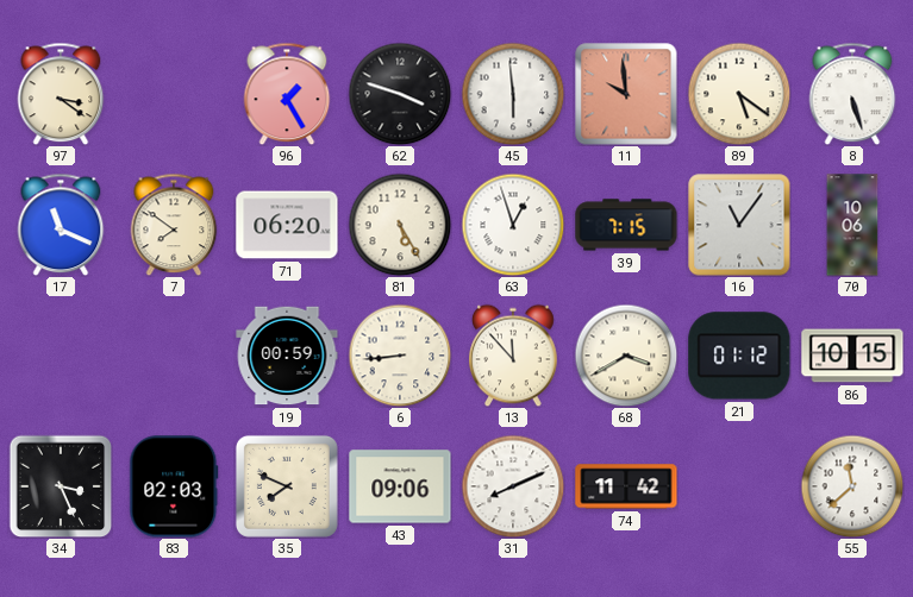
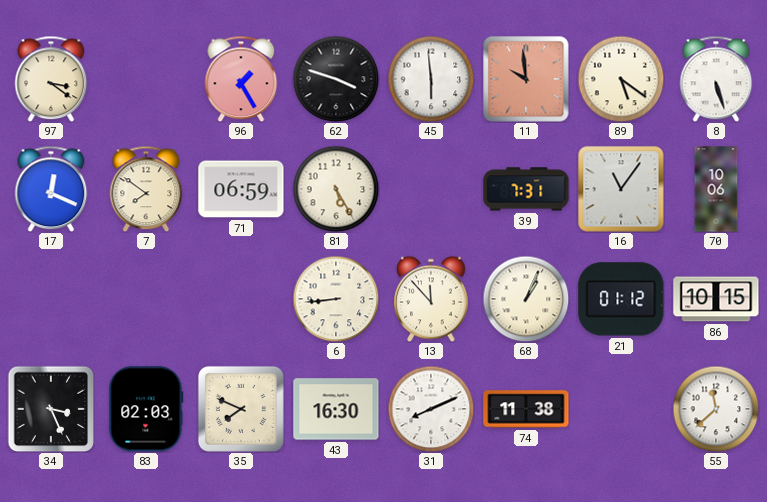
17: 11:19 -> 12:19
71: 06:20 -> 06:59
63: 12:57 -> none
39: 7:15 -> 7:31
19: 00:59 -> none
68: 3:40 -> 1:04
43: 09:06 -> 16:30
74: 11:42 -> 11:38
